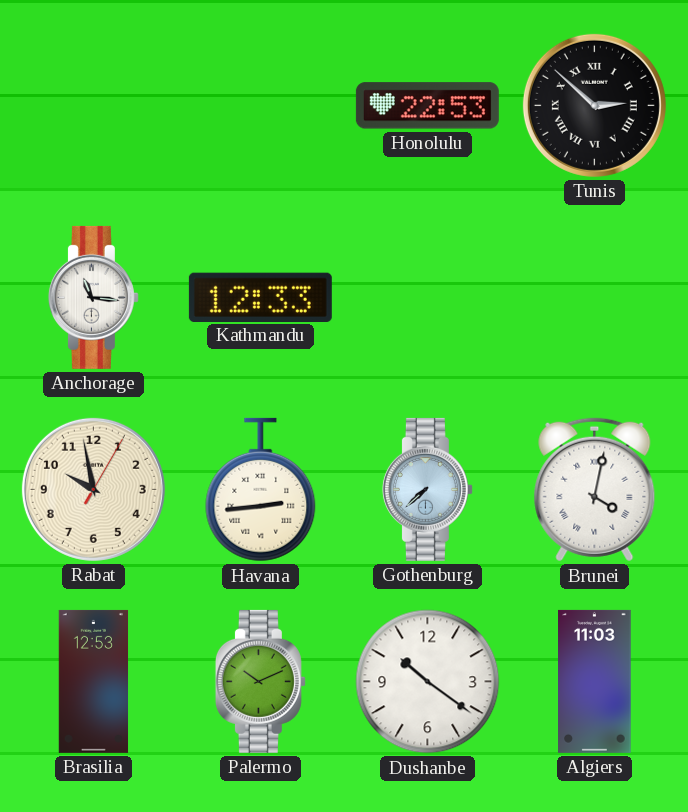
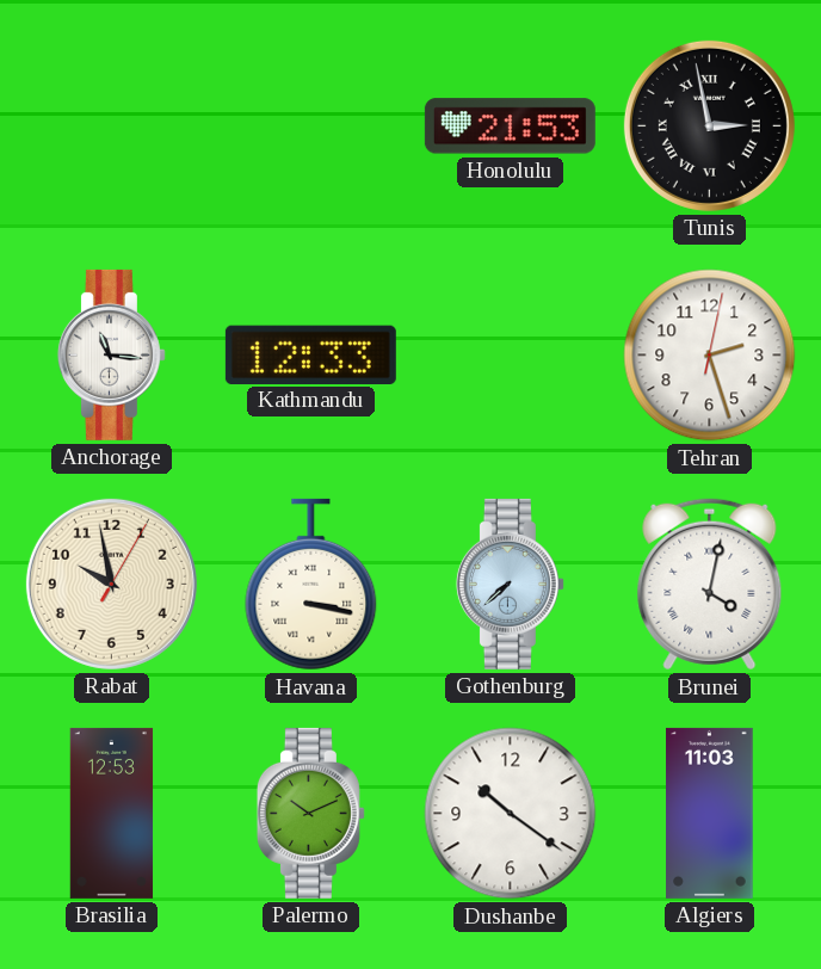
Honolulu: 22:53 -> 21:53
Tunis: 2:52 -> 2:58
Tehran: none -> 2:27
Havana: 2:44 -> 3:17
